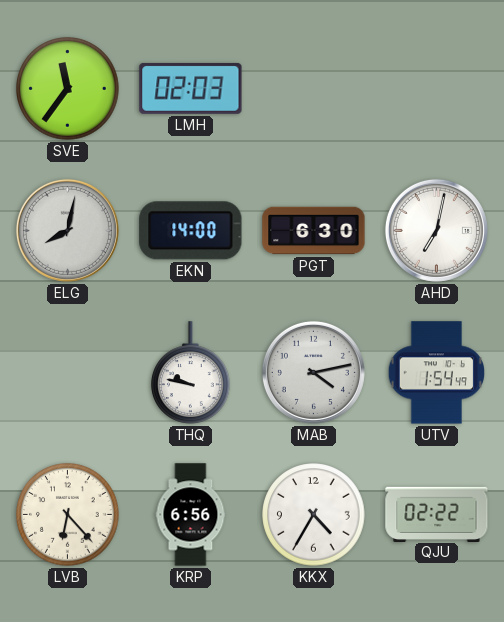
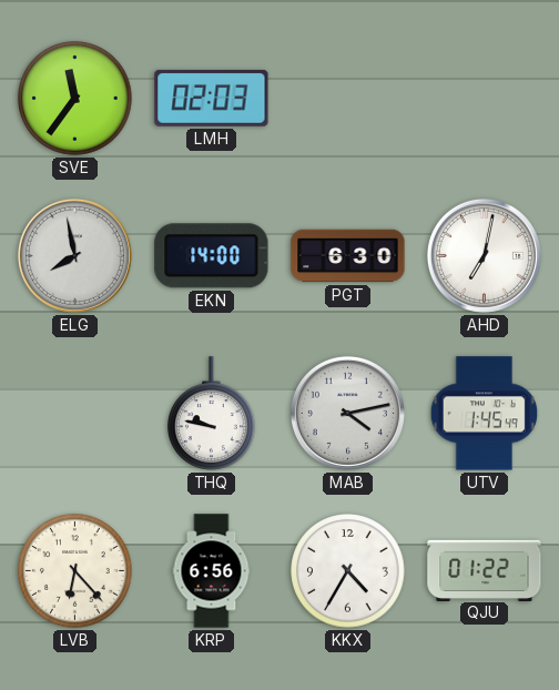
ELG: 8:02 -> 7:58
UTV: 1:54 -> 1:45
QJU: 02:22 -> 01:22
